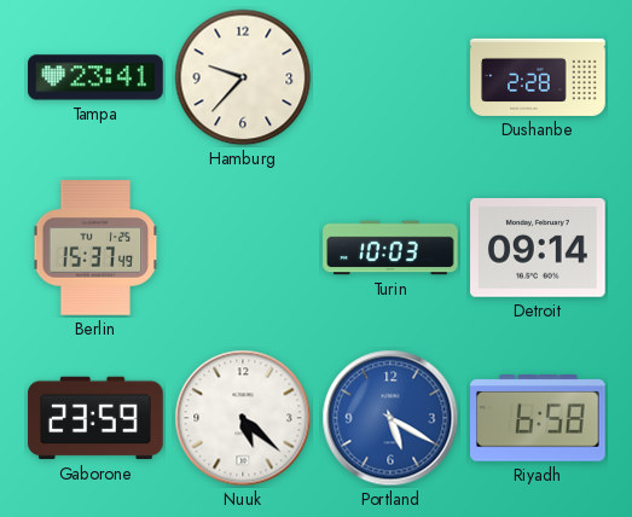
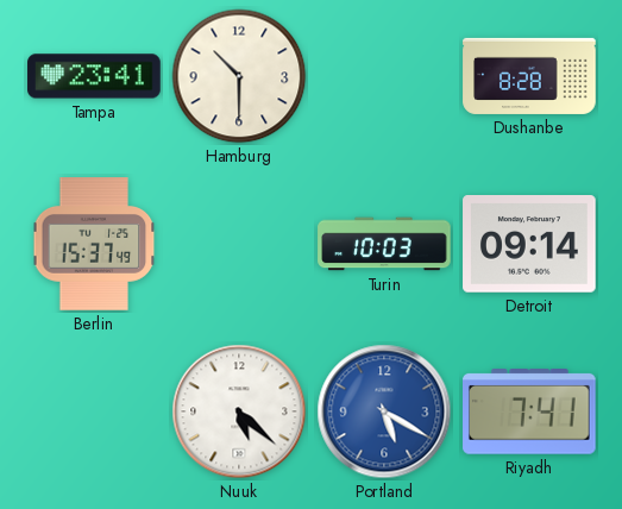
Hamburg: 9:37 -> 10:30
Dushanbe: 2:28 -> 8:28
Gaborone: 23:59 -> none
Riyadh: 6:58 -> 7:41
